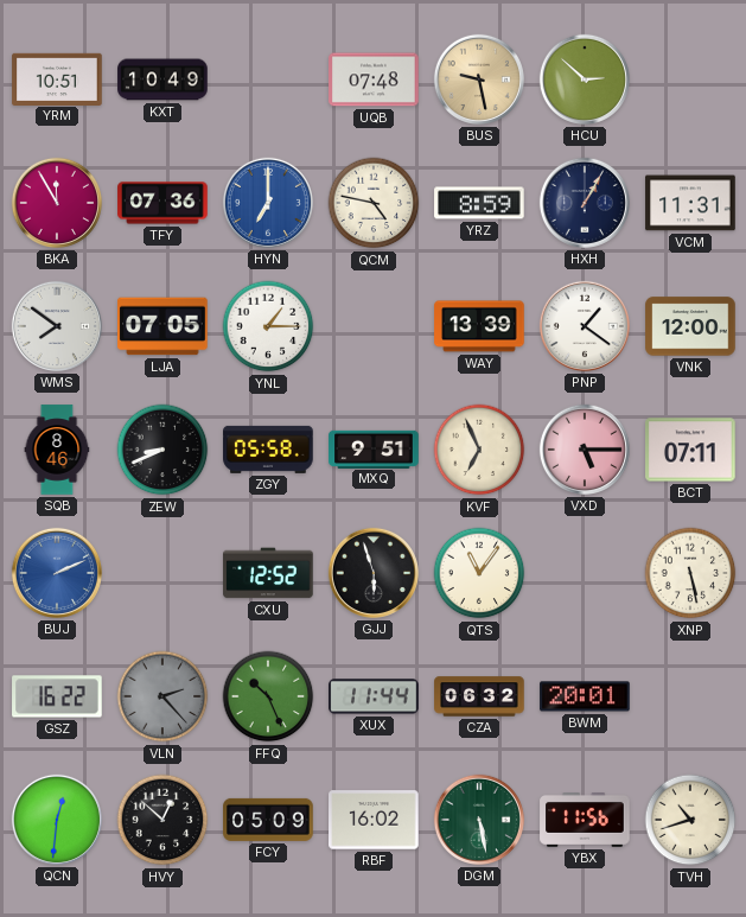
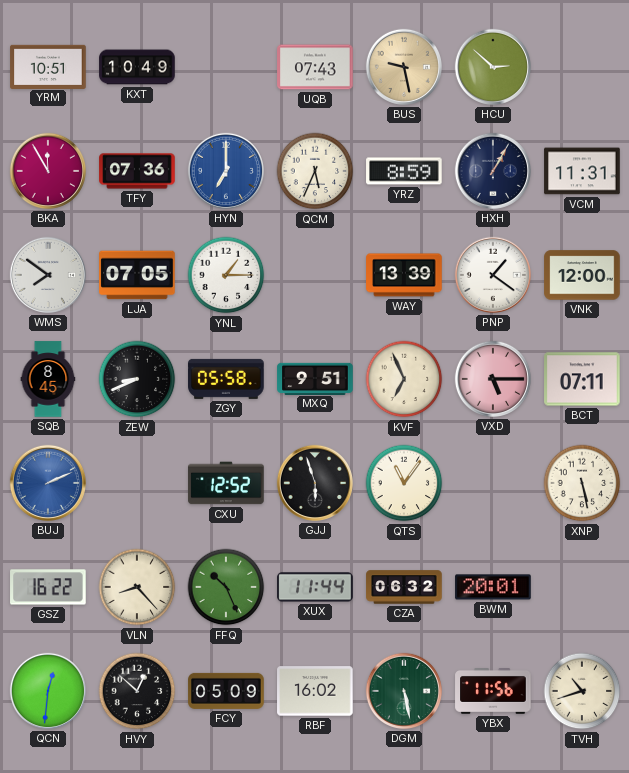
UQB: 07:48 -> 07:43
QCM: 4:47 -> 5:34
SQB: 8:46 -> 8:45
VLN: 2:23 -> 8:23
VLN dial: grey -> cream
